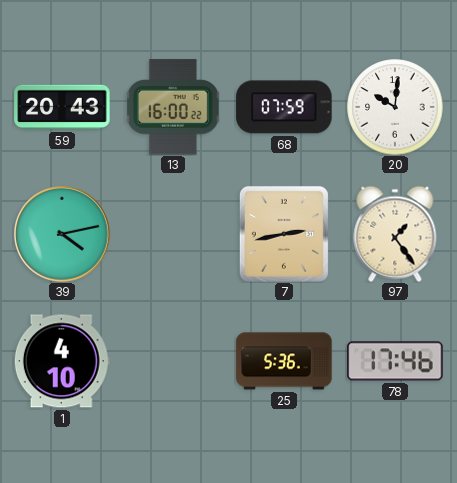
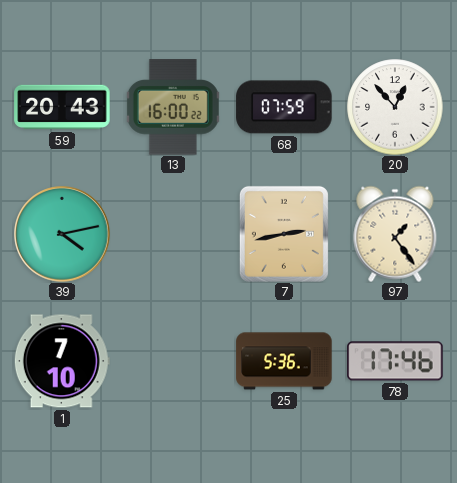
20: 10:01 -> 12:53
1: 4:10 -> 7:10
